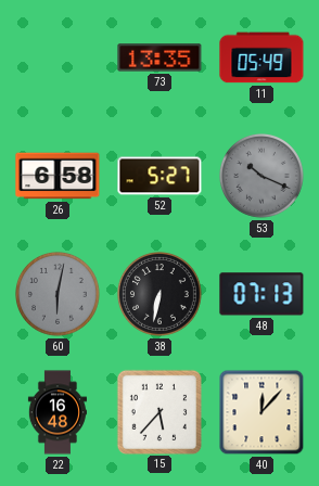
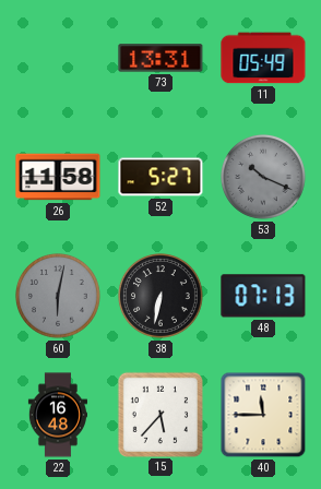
73: 13:35 -> 13:31
26: 6:58 -> 11:58
40: 12:07 -> 11:45
